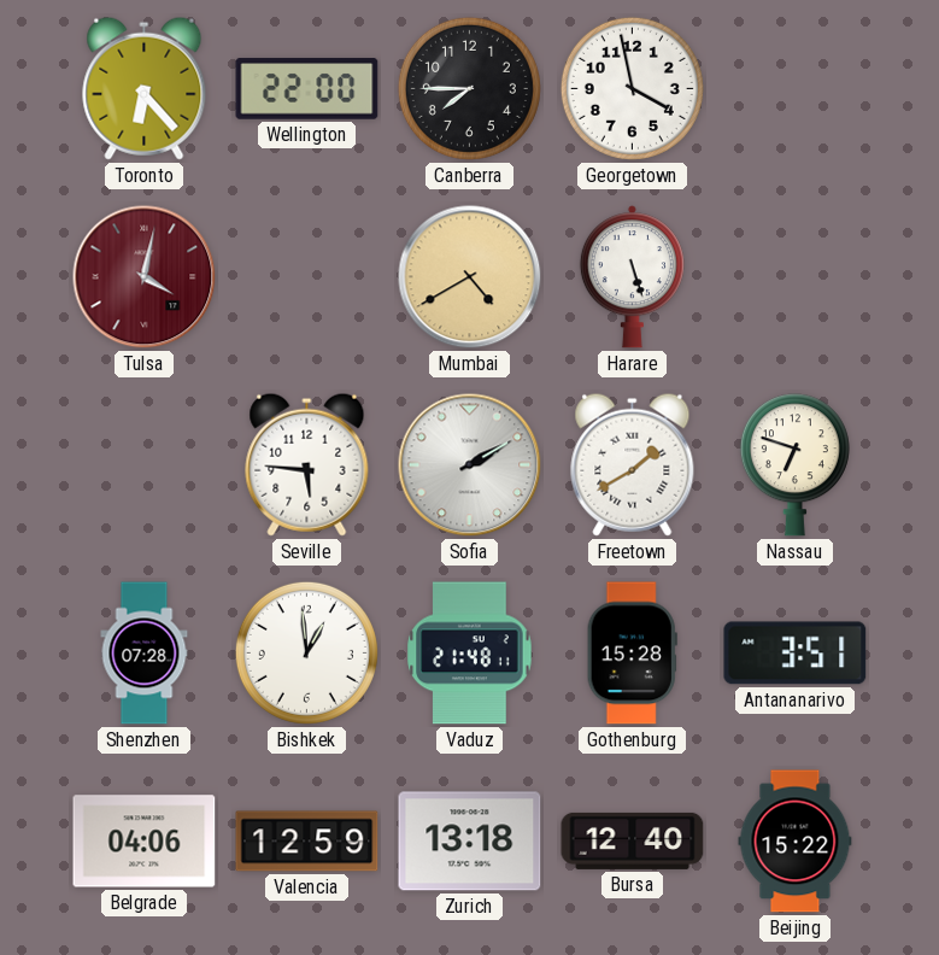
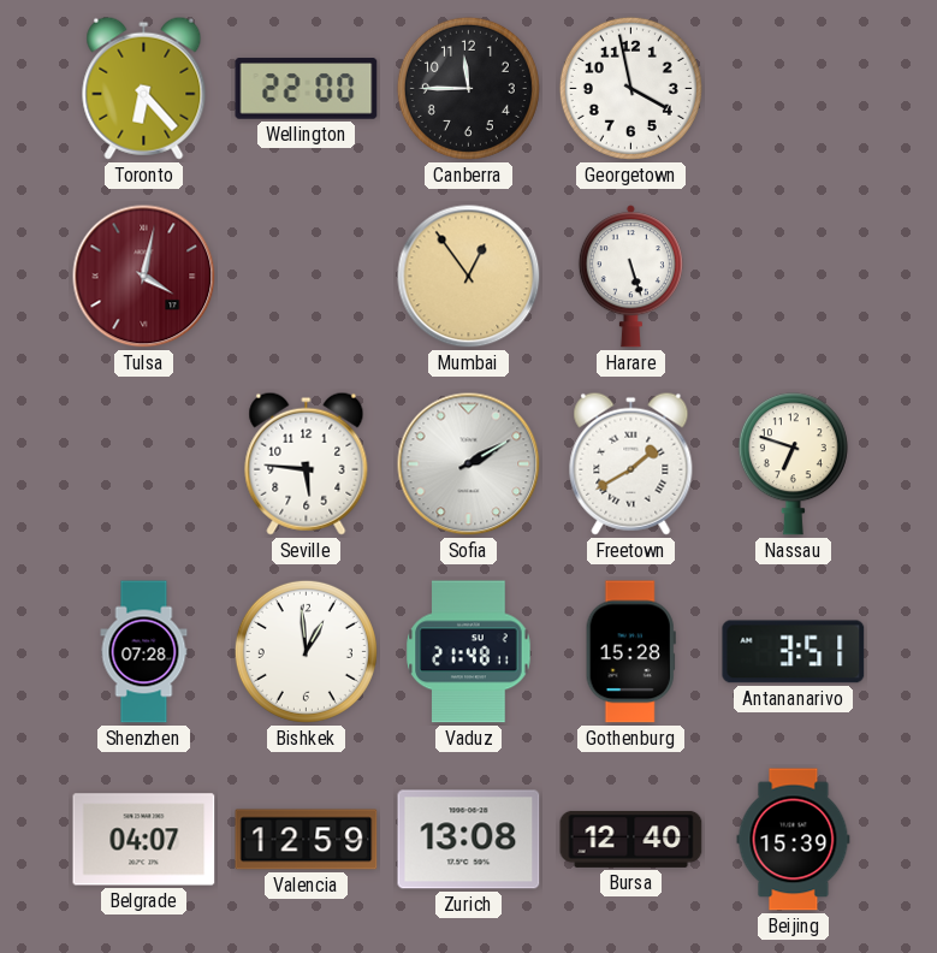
Canberra: 7:45 -> 11:45
Mumbai: 4:40 -> 12:54
Belgrade: 04:06 -> 04:07
Zurich: 13:18 -> 13:08
Beijing: 15:22 -> 15:39
